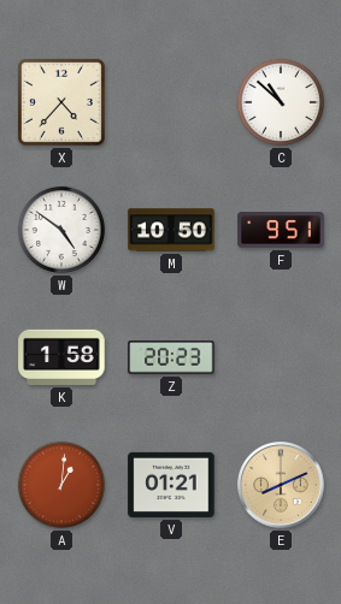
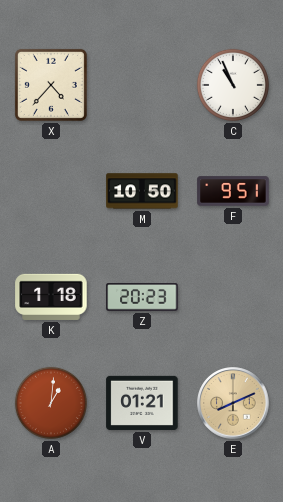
C: 10:52 -> 10:56
W: 4:51 -> none
K: 1:58 -> 1:18
